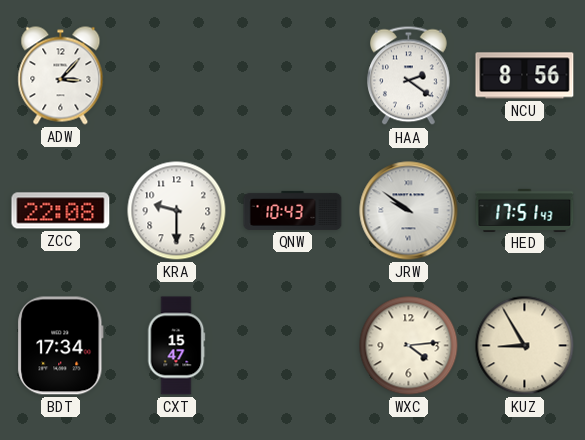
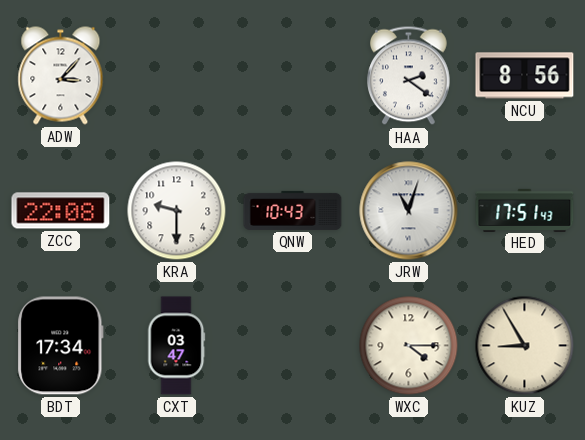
JRW: 9:51 -> 11:03
CXT: 15:47 -> 03:47
WXC: 4:14 -> 4:15
